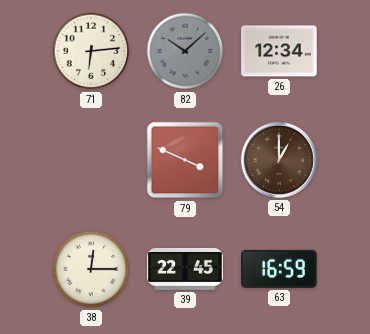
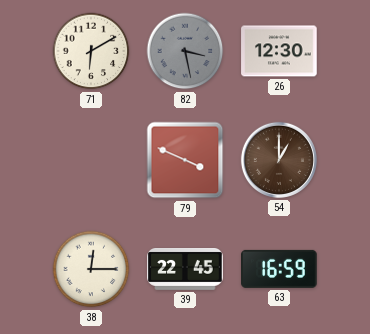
71: 6:14 -> 6:10
82: 10:08 -> 3:28
26: 12:34 -> 12:30
